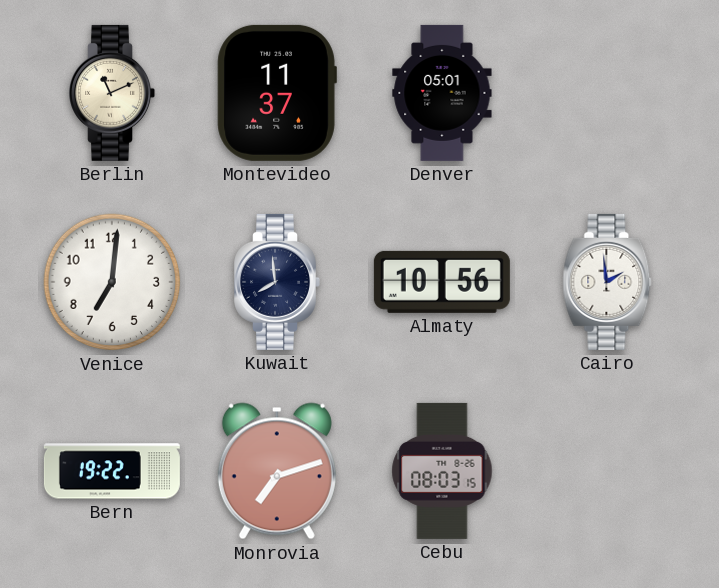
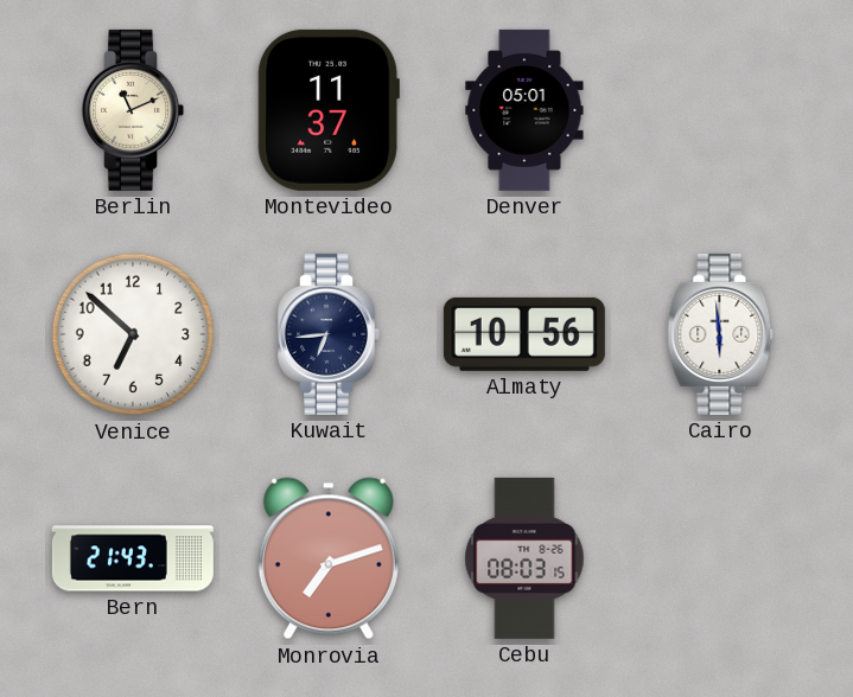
Venice: 7:01 -> 6:52
Kuwait: 7:59 -> 6:44
Cairo: 1:59 -> 5:59
Bern: 19:22 -> 21:43
